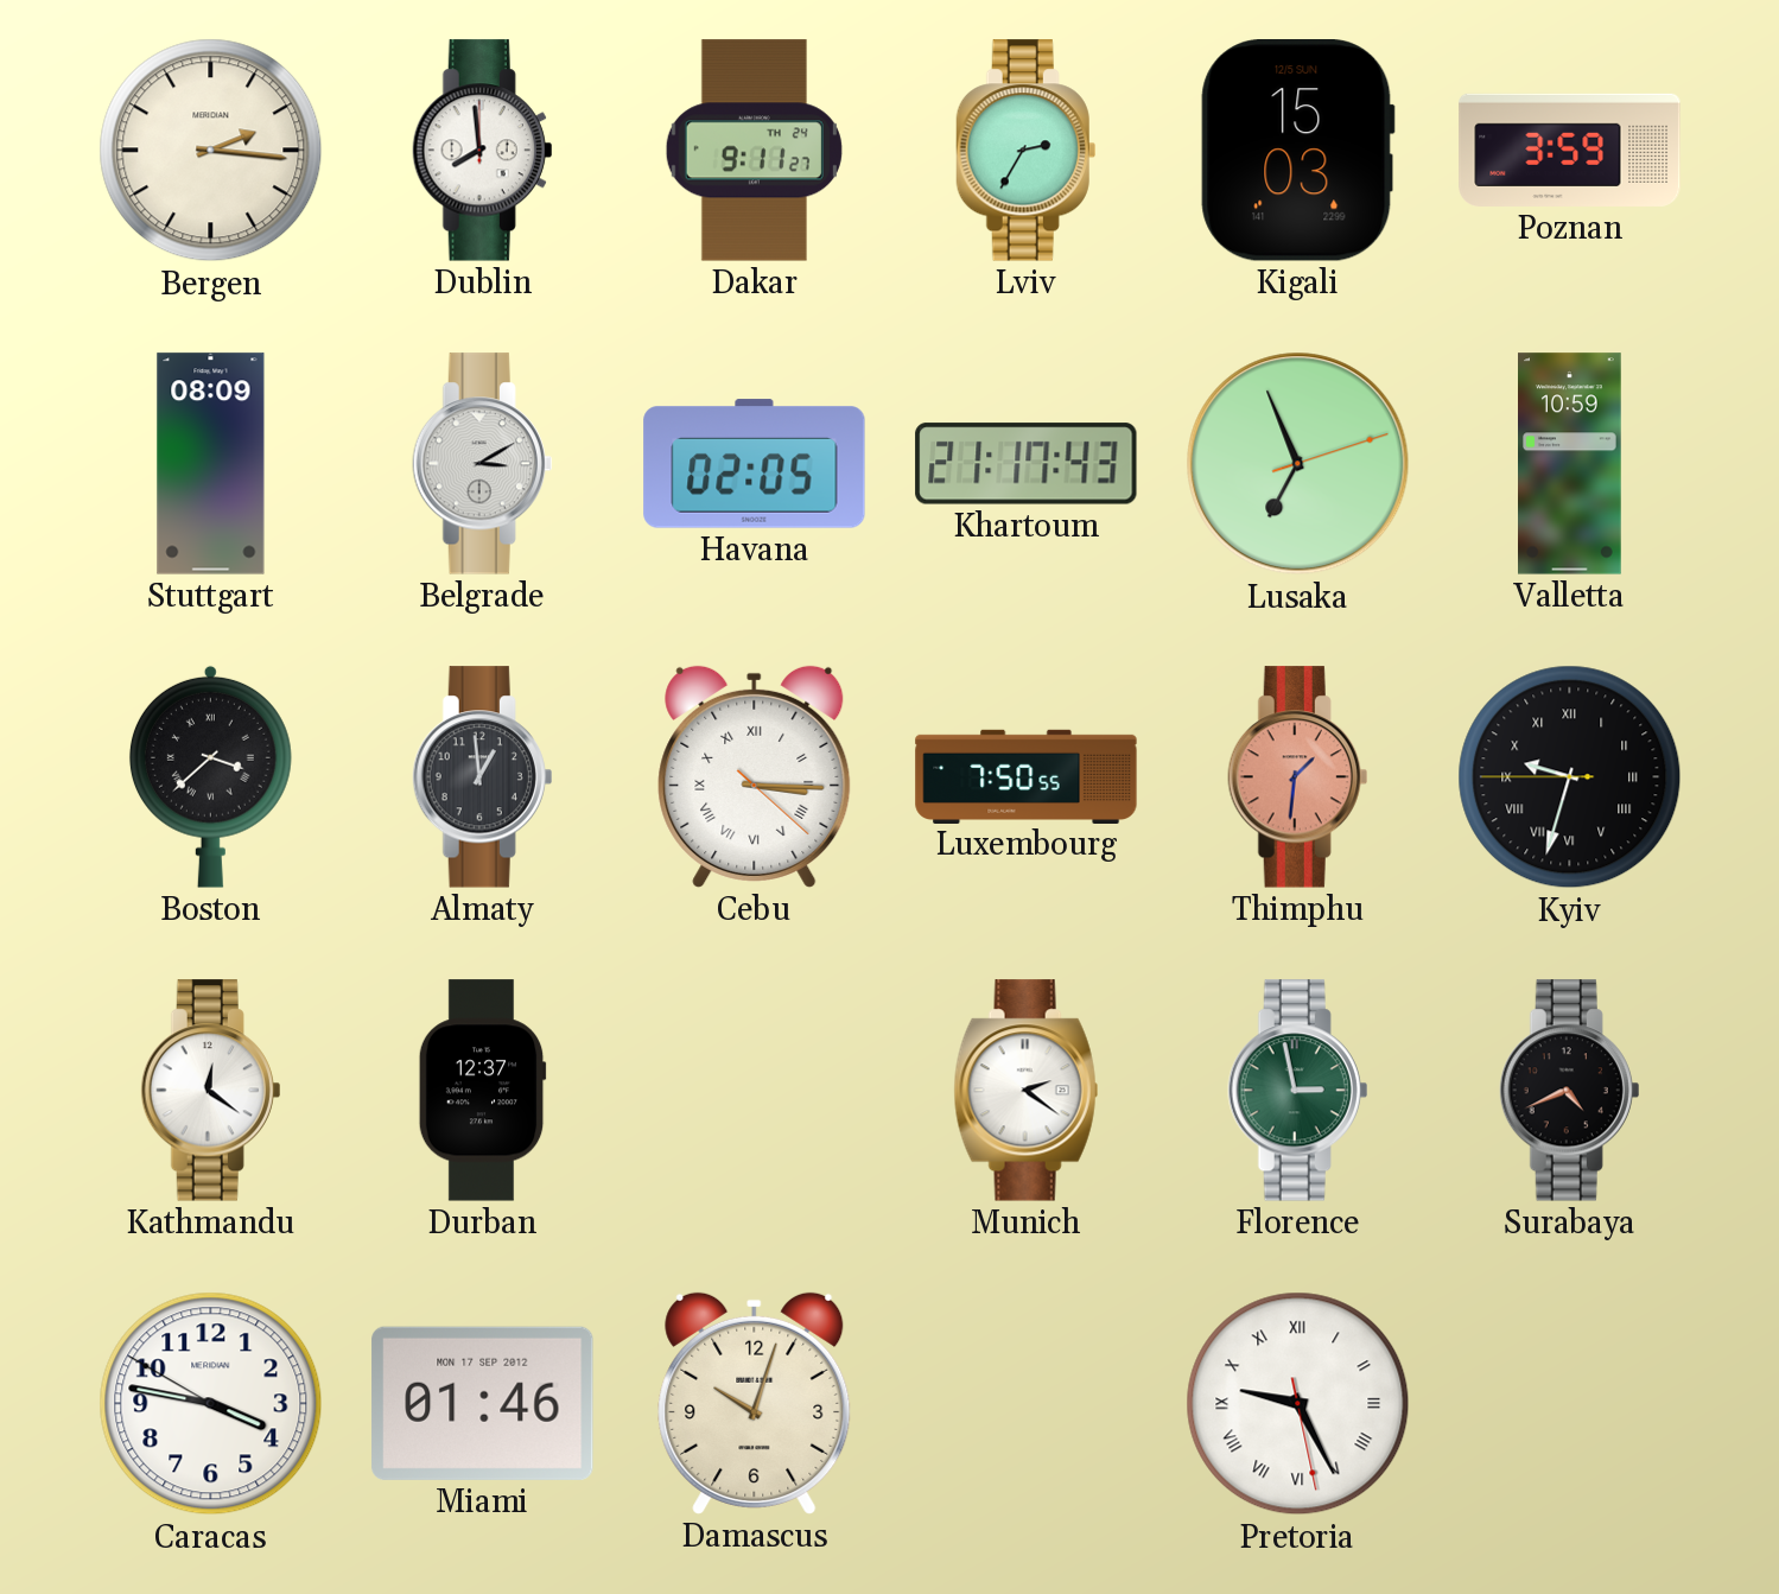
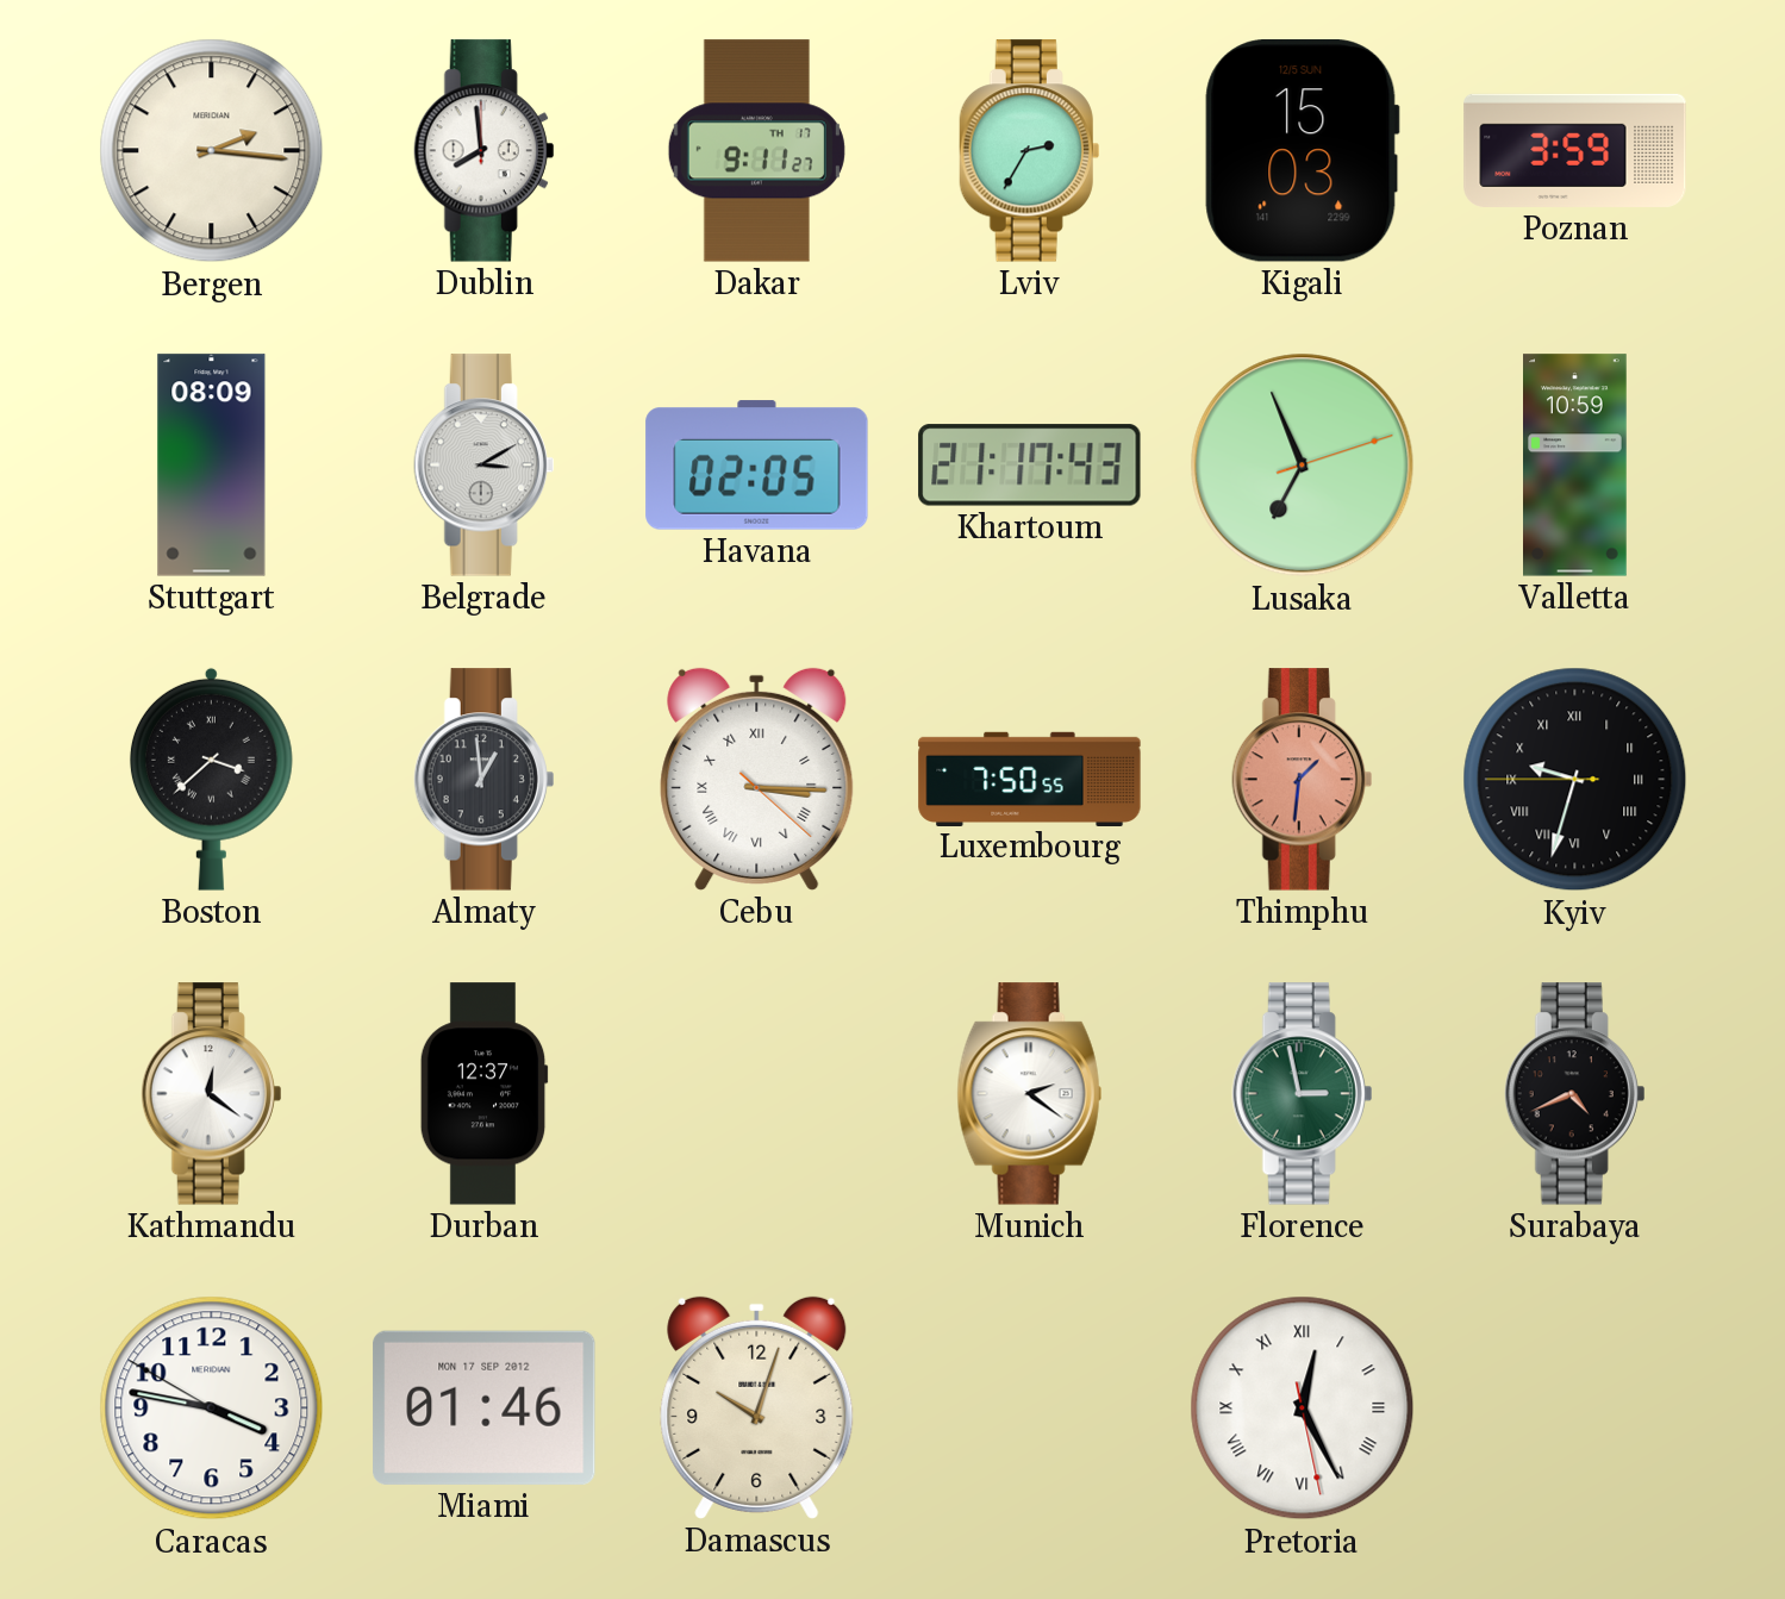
Dakar date: TH 24 -> TH 17
Pretoria: 9:25 -> 12:25
